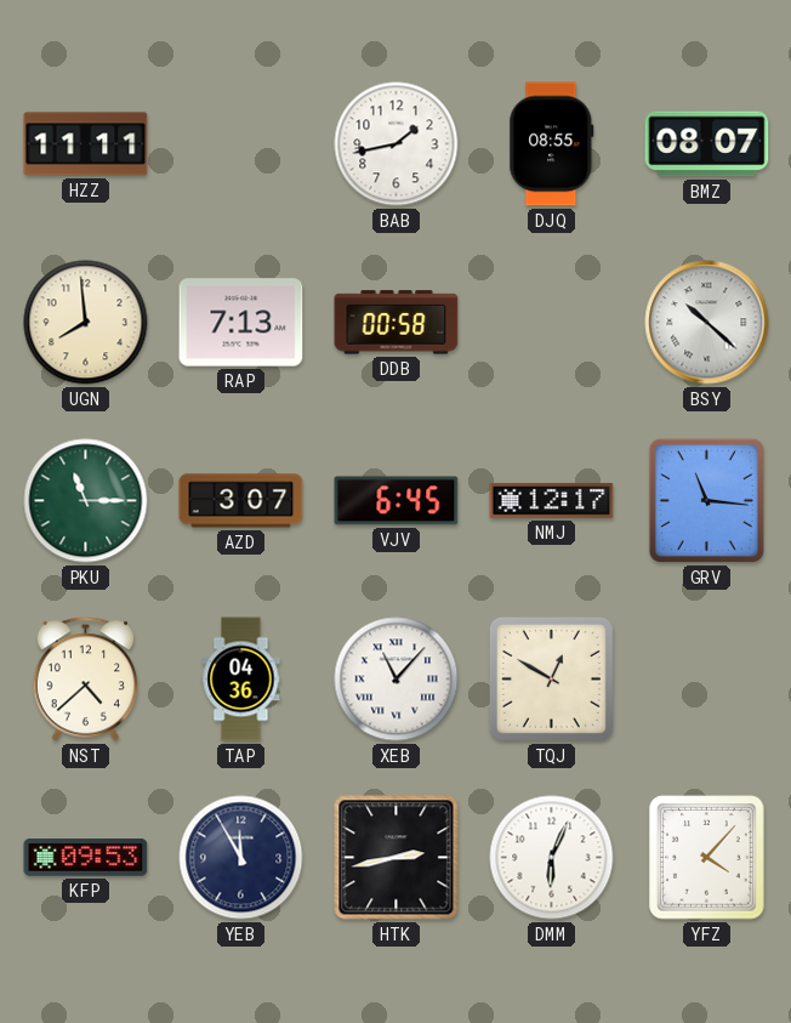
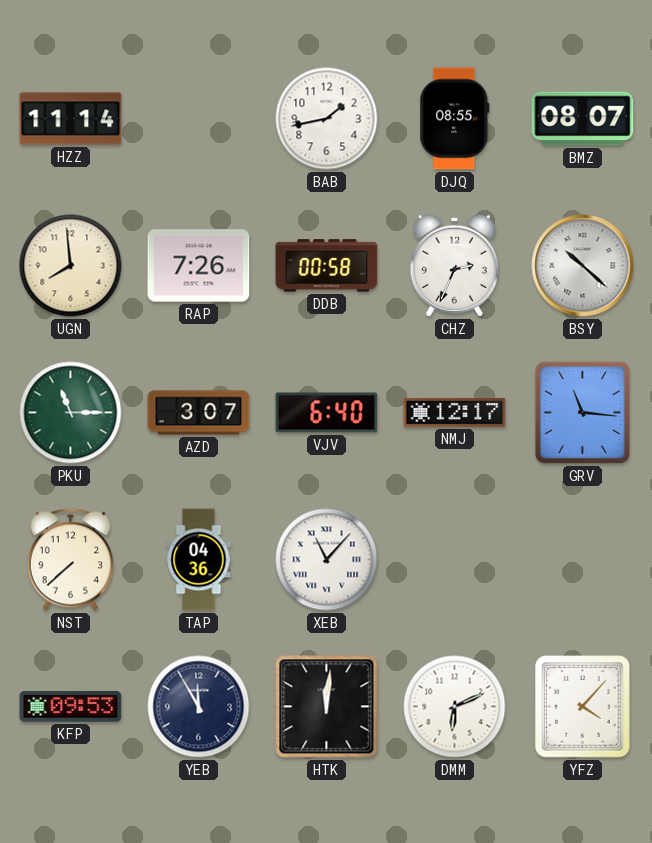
HZZ: 11:11 -> 11:14
RAP: 7:13 -> 7:26
CHZ: none -> 2:34
VJV: 6:45 -> 6:40
NST: 4:38 -> 7:38
TQJ: 12:50 -> none
HTK: 2:43 -> 12:01
DMM: 6:04 -> 6:11
